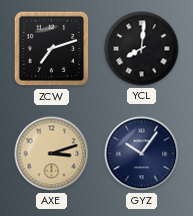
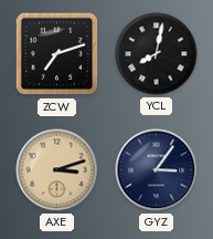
YCL: 8:01 -> 8:02
GYZ: 10:06 -> 3:06
